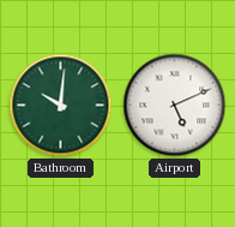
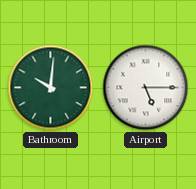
Airport: 5:11 -> 5:15
